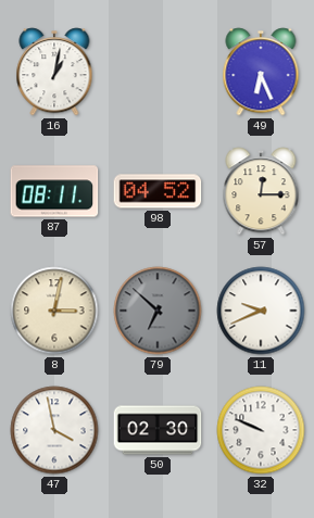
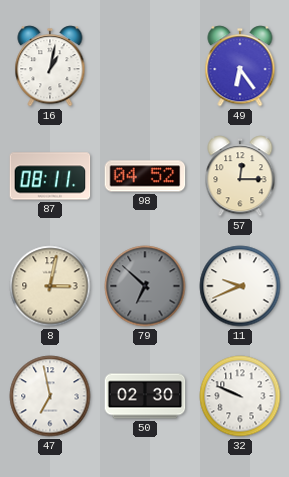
49: 6:26 -> 6:24
47: 3:58 -> 6:58
